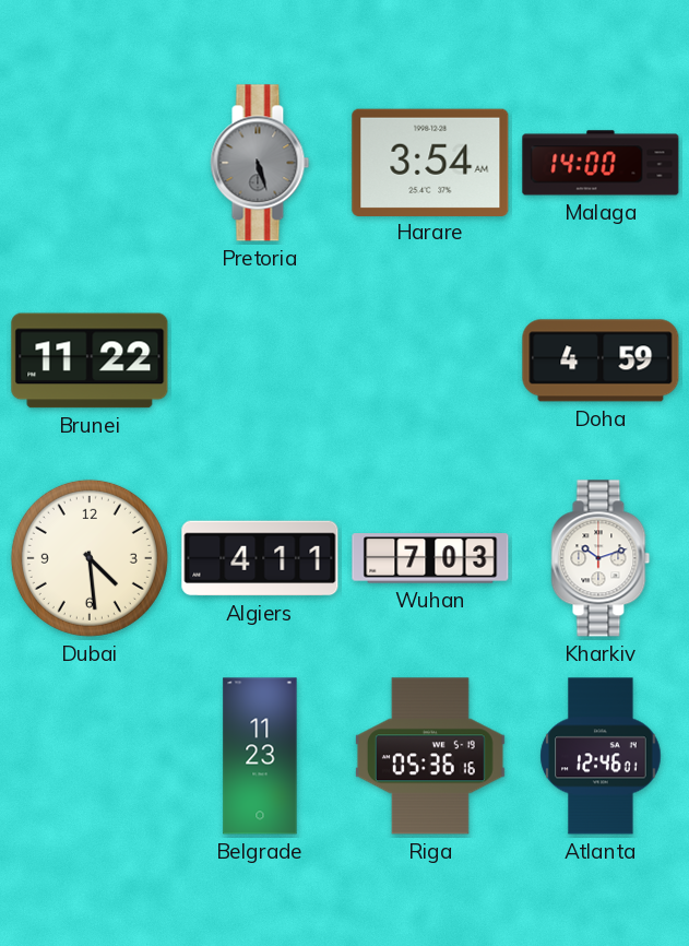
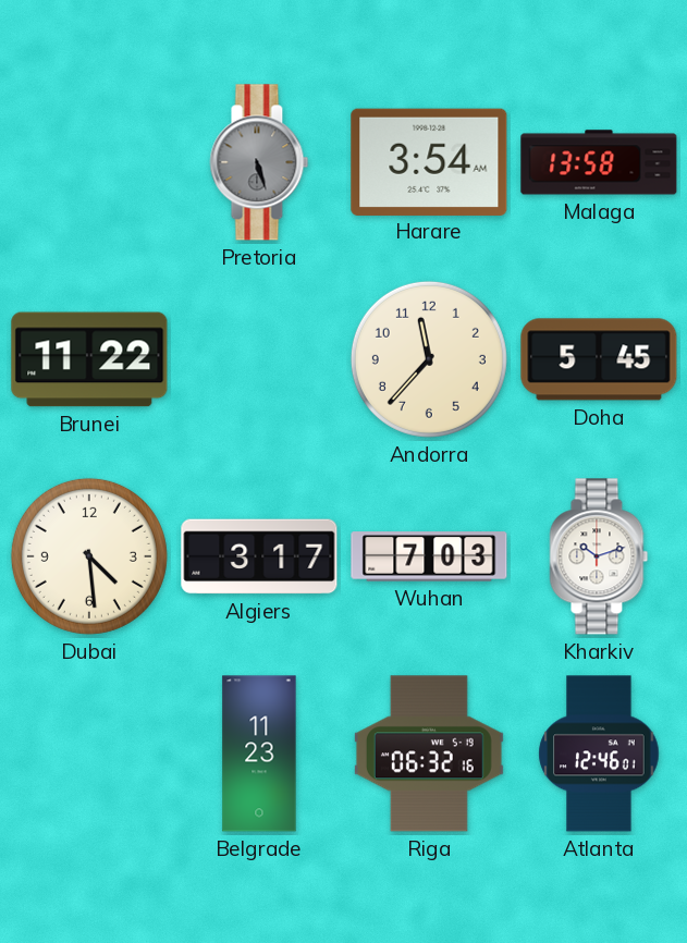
Malaga: 14:00 -> 13:58
Andorra: none -> 11:37
Doha: 4:59 -> 5:45
Algiers: 4:11 -> 3:17
Riga: 05:36 -> 06:32
